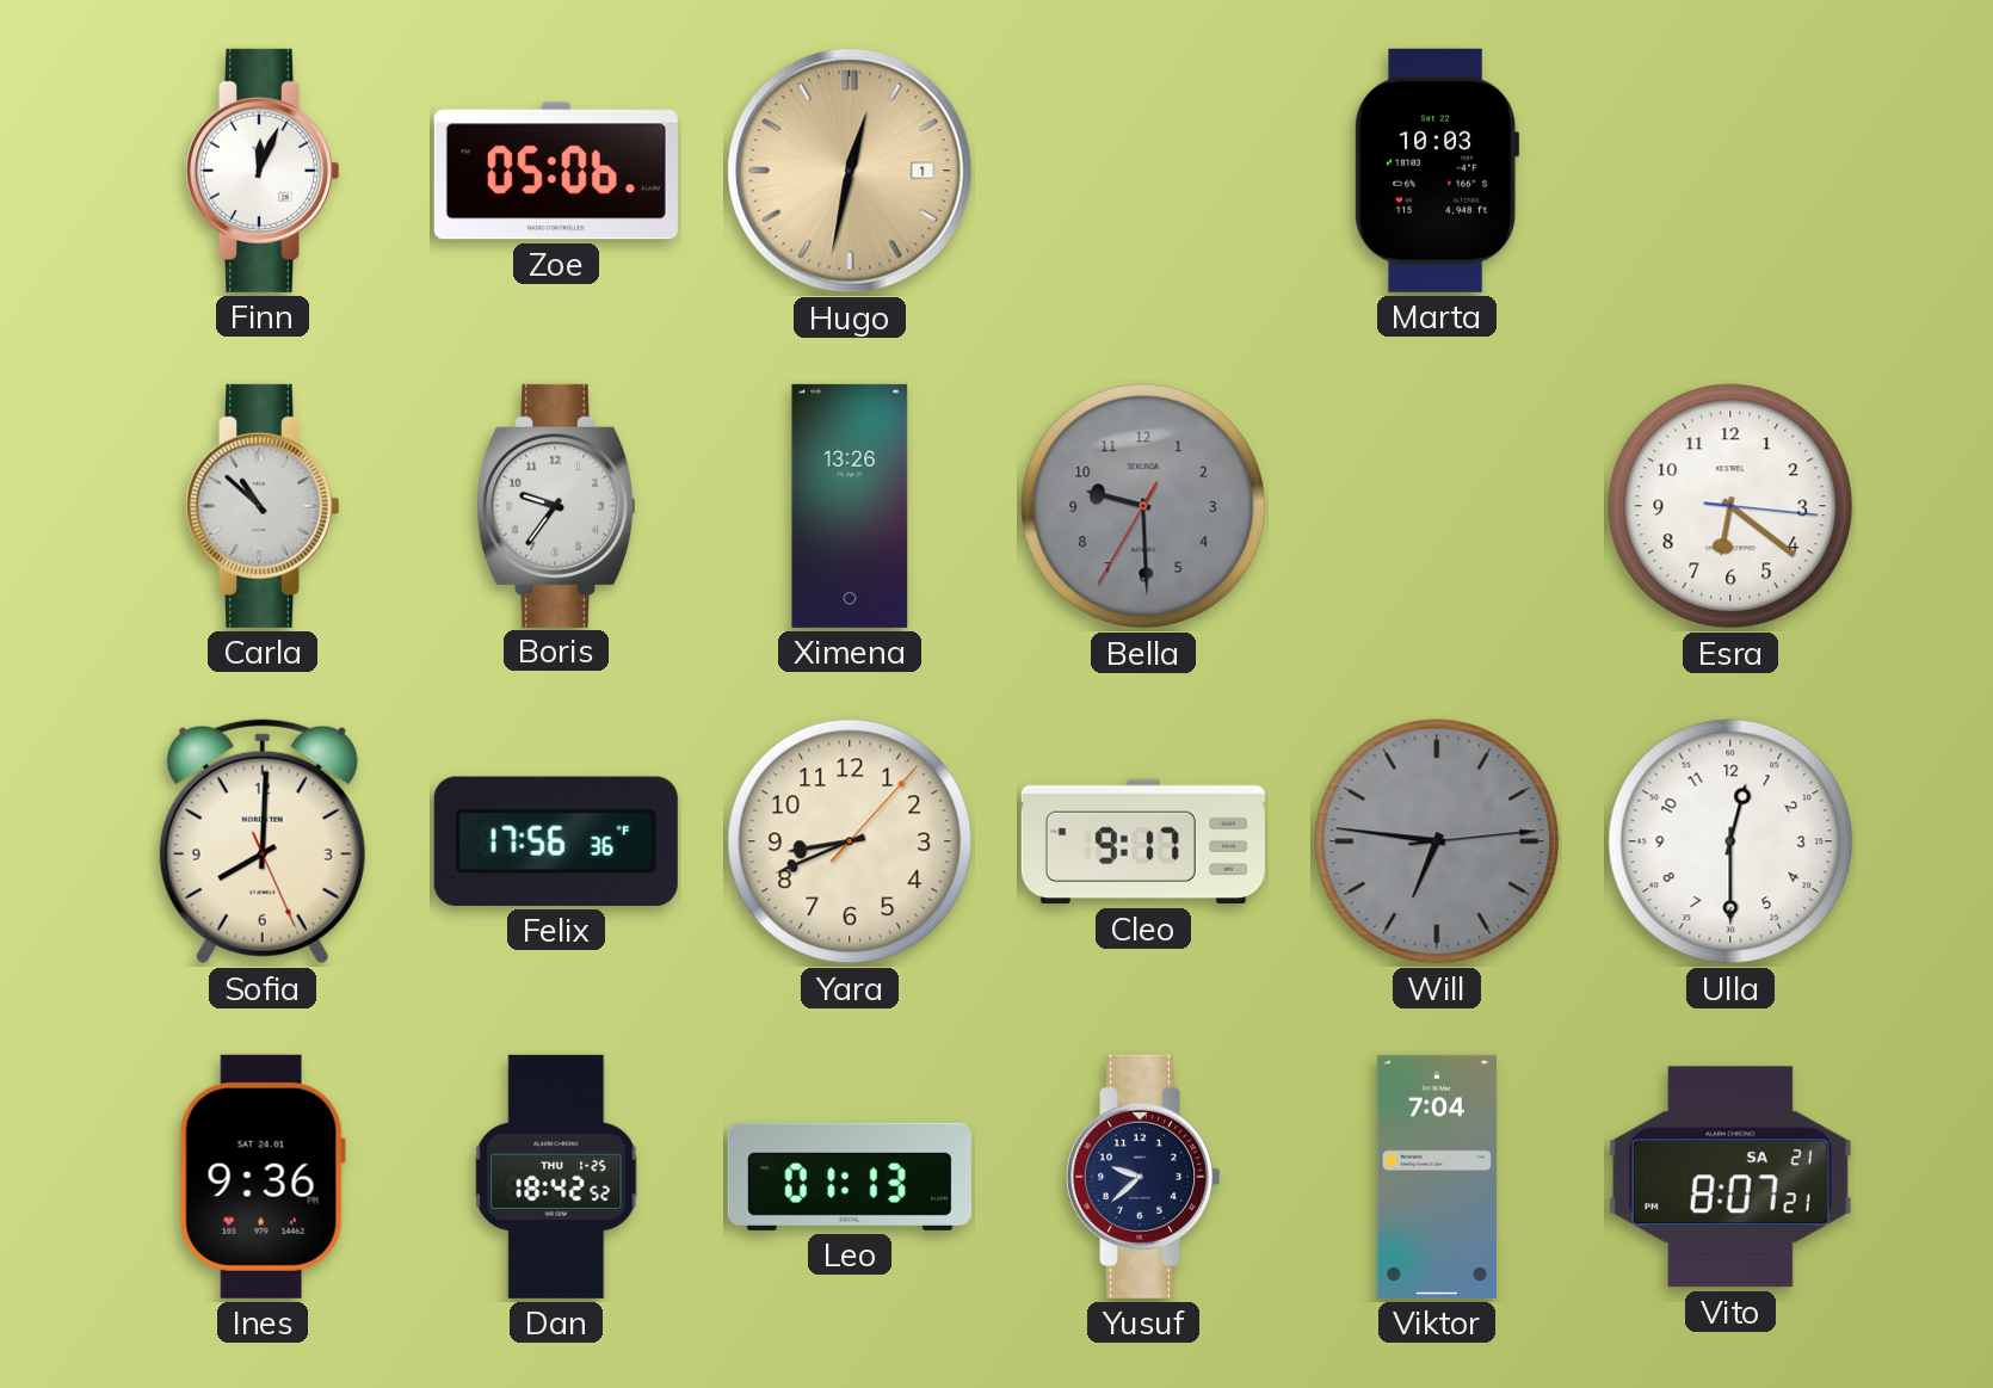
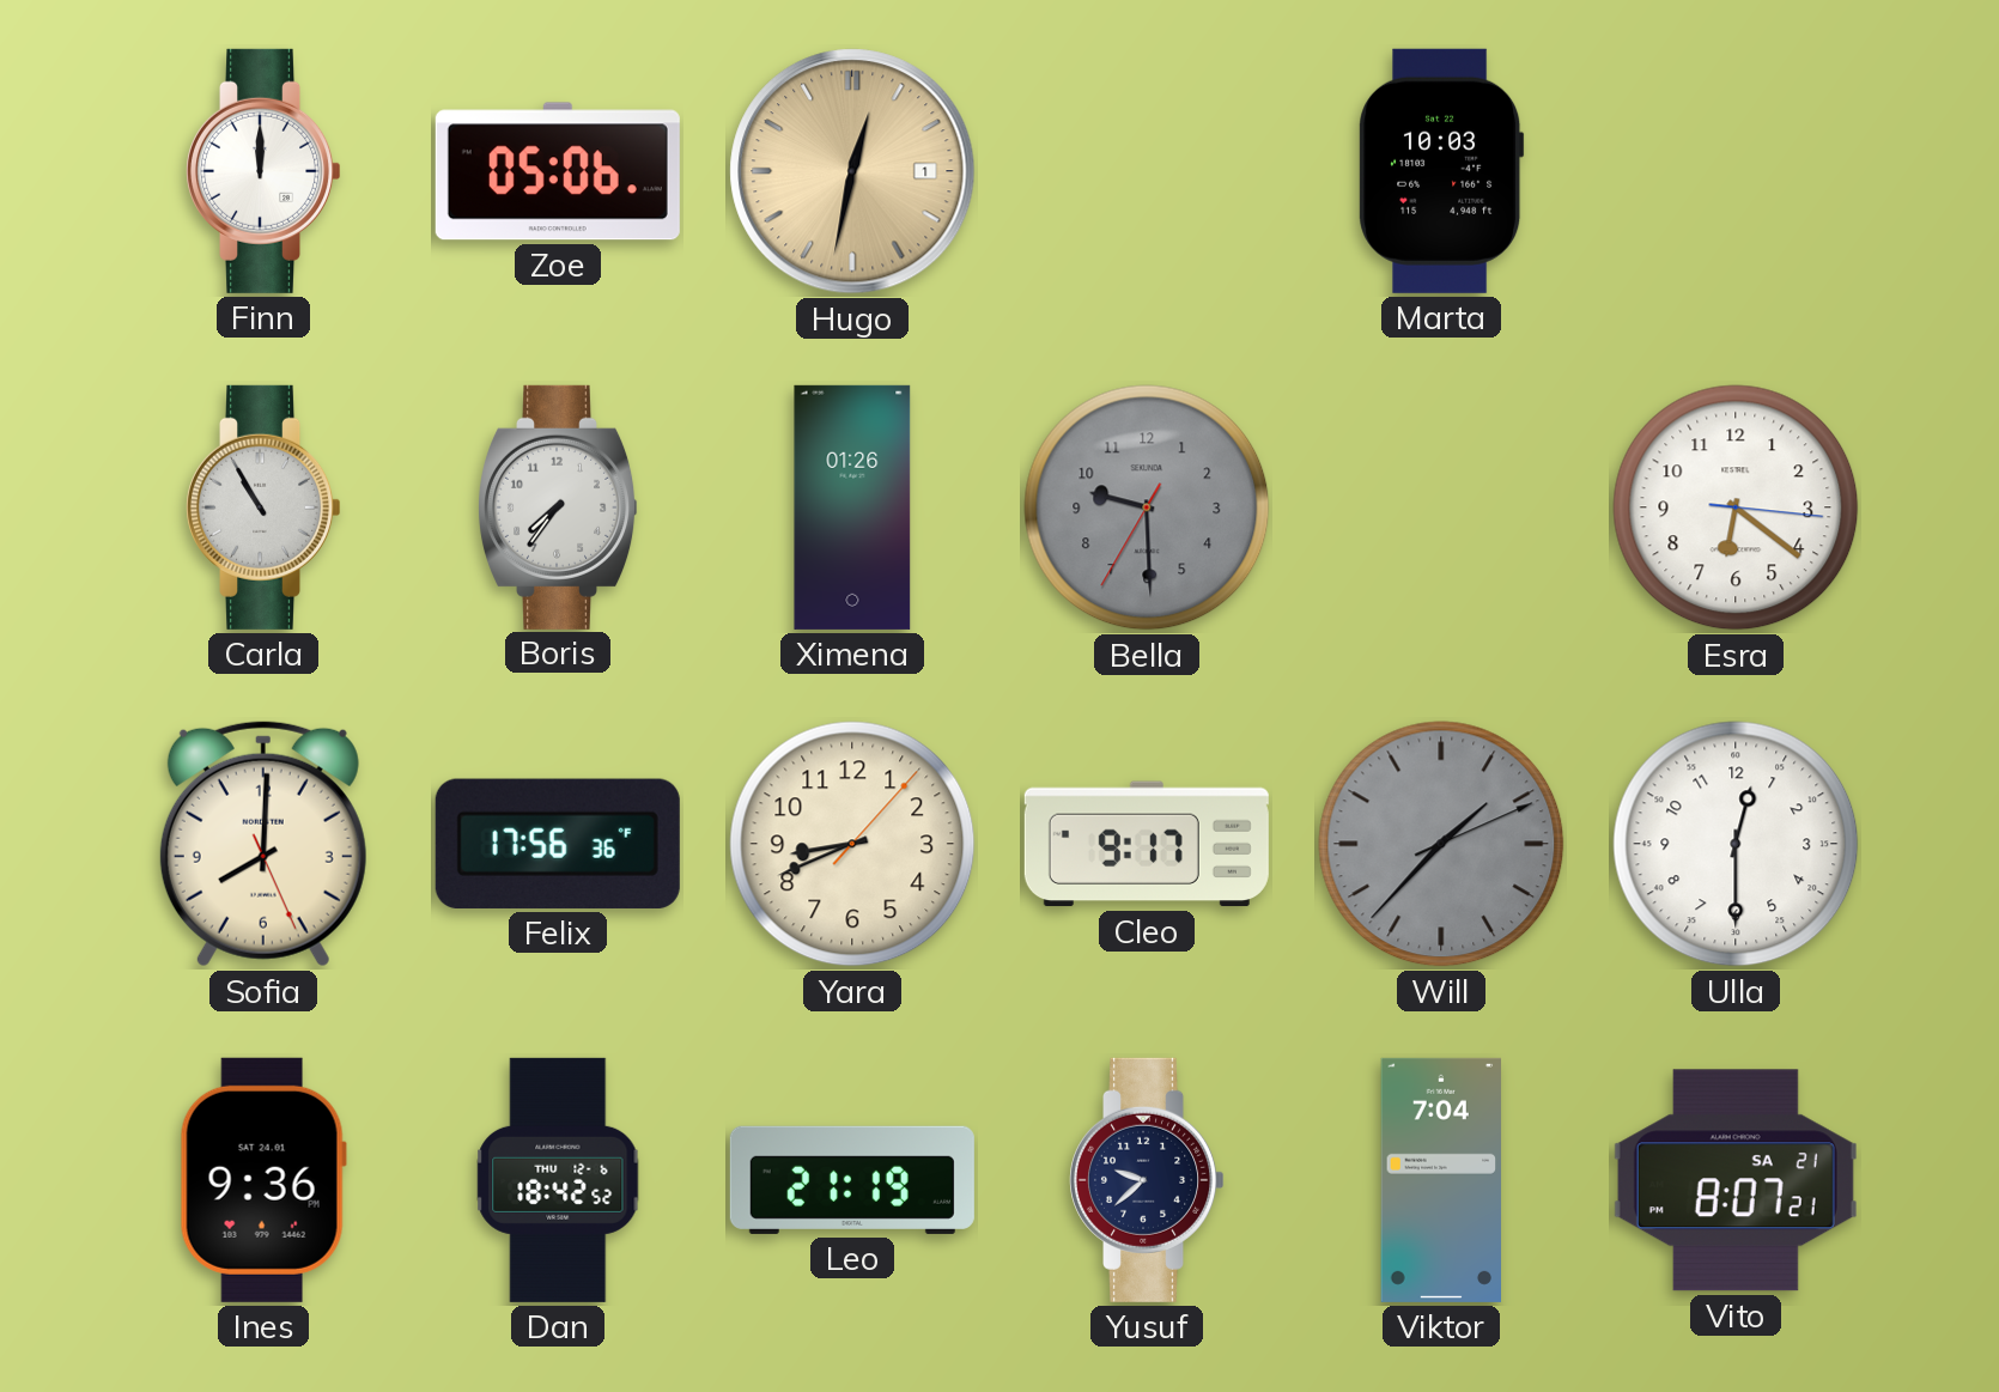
Finn: 12:04 -> 12:00
Carla: 10:52 -> 10:55
Boris: 9:36 -> 7:36
Ximena: 13:26 -> 01:26
Will: 6:46 -> 1:37
Dan date: THU 1-25 -> THU 12-6
Leo: 01:13 -> 21:19
